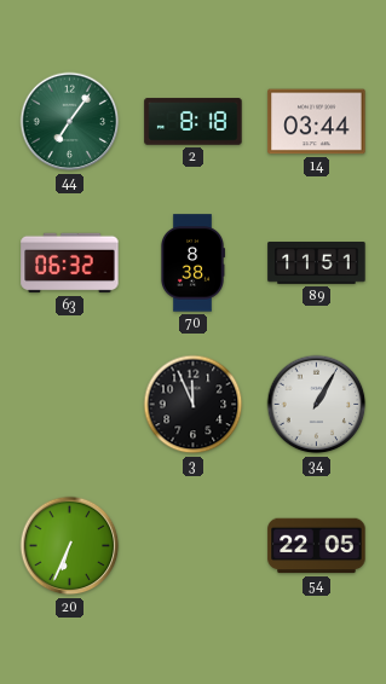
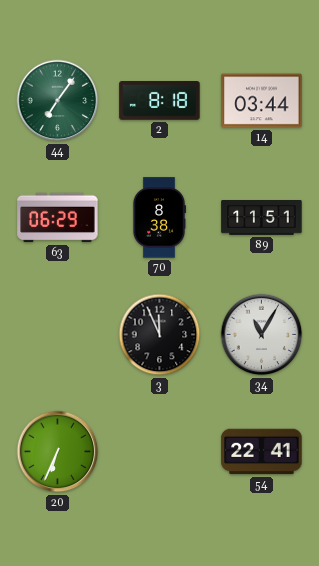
63: 06:32 -> 06:29
34: 1:05 -> 11:05
54: 22:05 -> 22:41
